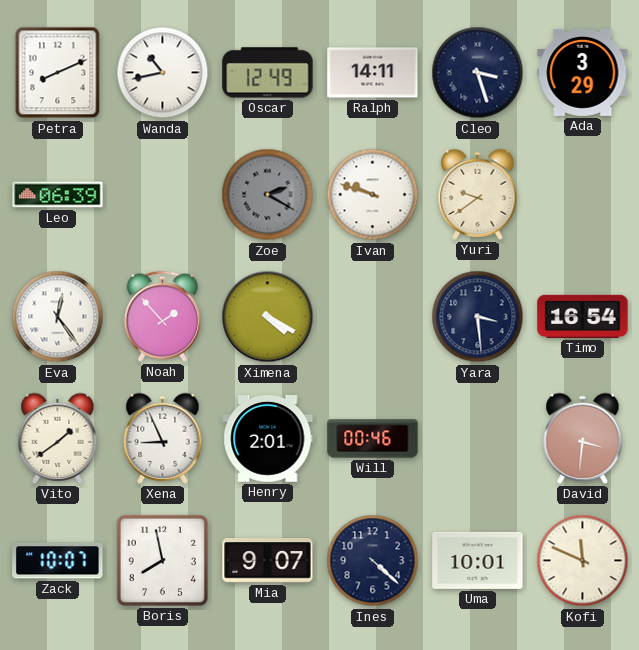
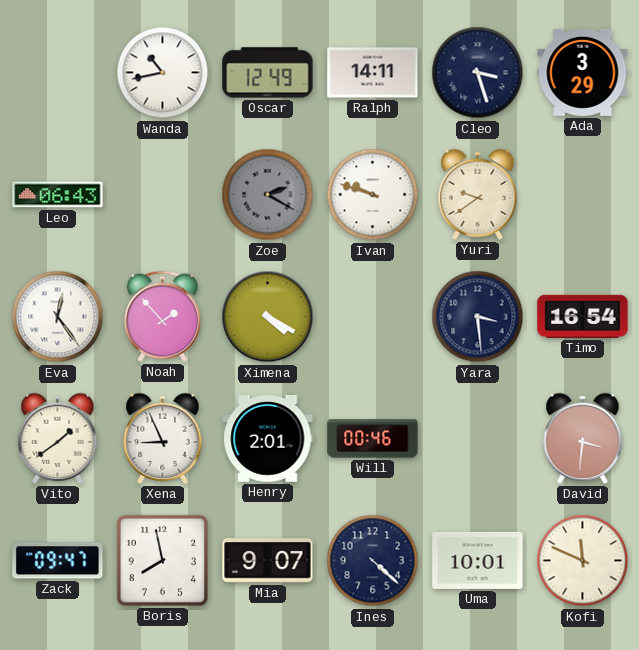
Petra: 8:11 -> none
Leo: 06:39 -> 06:43
Zack: 10:07 -> 09:47
